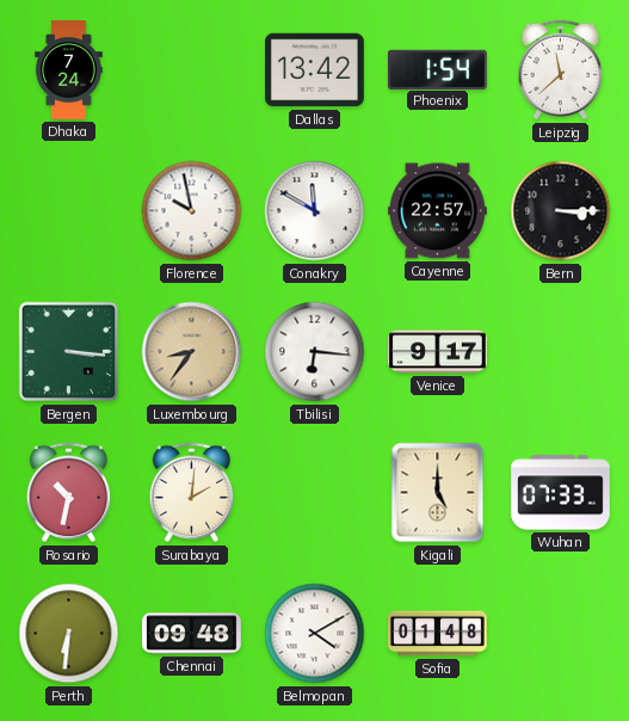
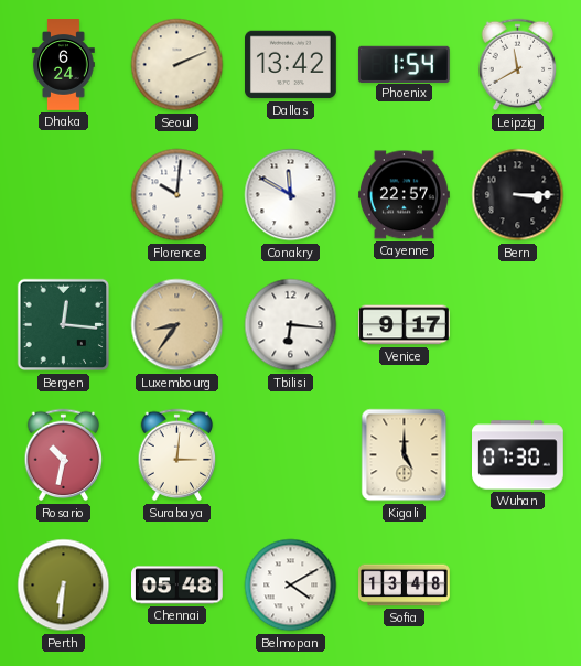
Dhaka: 7:24 -> 6:24
Seoul: none -> 2:11
Leipzig: 11:38 -> 11:40
Florence: 9:58 -> 10:01
Bergen: 3:16 -> 12:16
Surabaya: 2:01 -> 3:01
Wuhan: 07:33 -> 07:30
Chennai: 09:48 -> 05:48
Sofia: 01:48 -> 13:48
